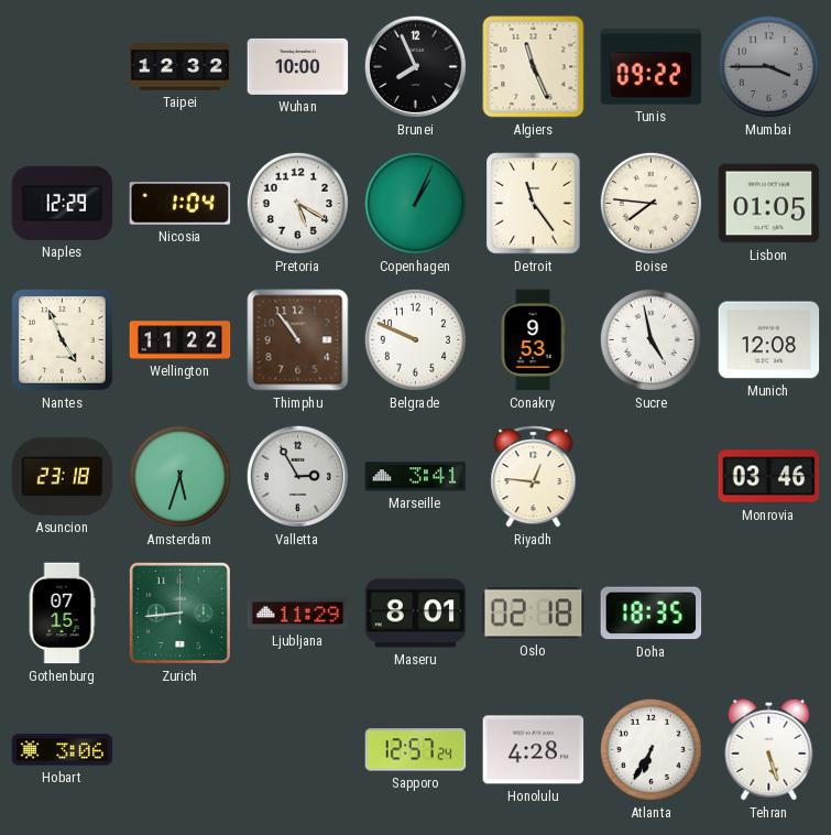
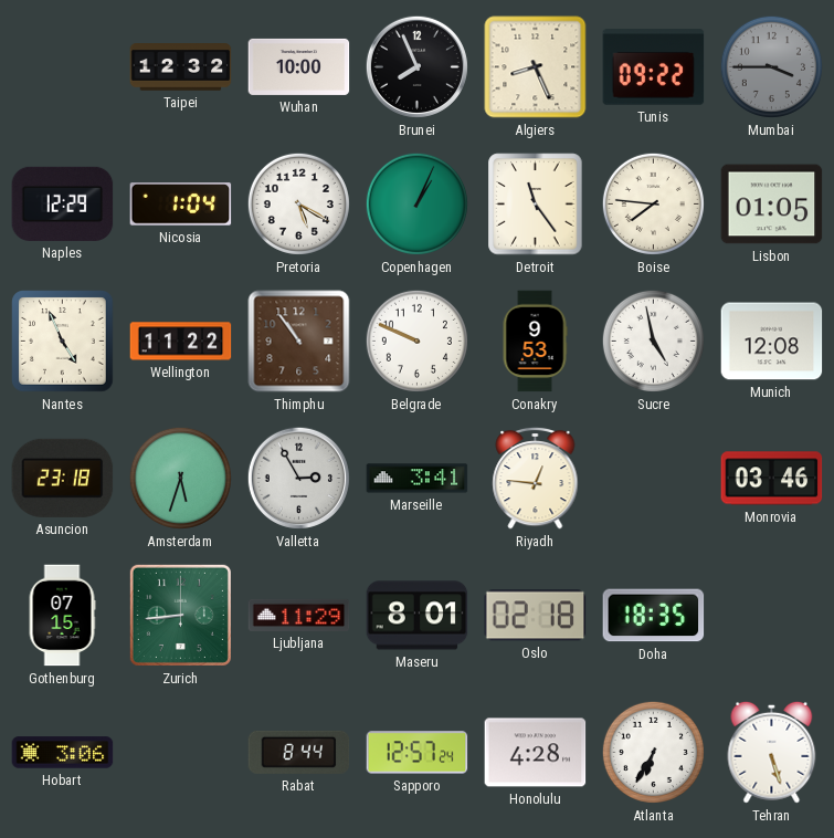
Algiers: 11:26 -> 8:26
Rabat: none -> 8:44
